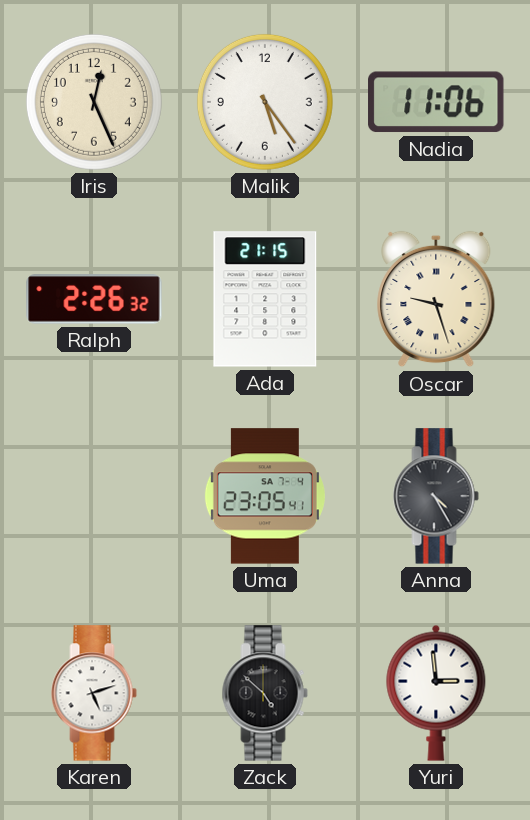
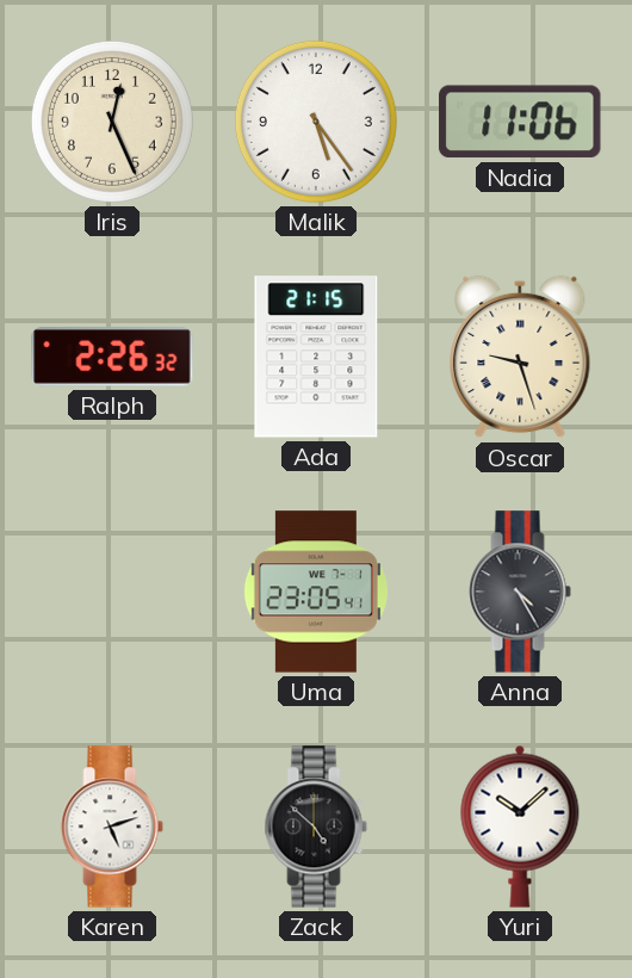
Uma date: SA 7-4 -> WE 7-1
Yuri: 2:59 -> 10:08
